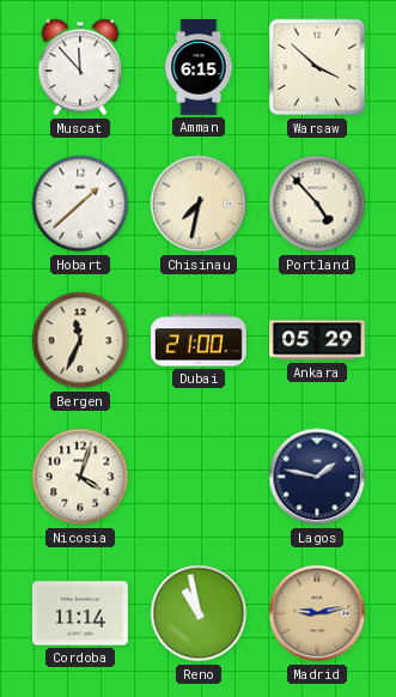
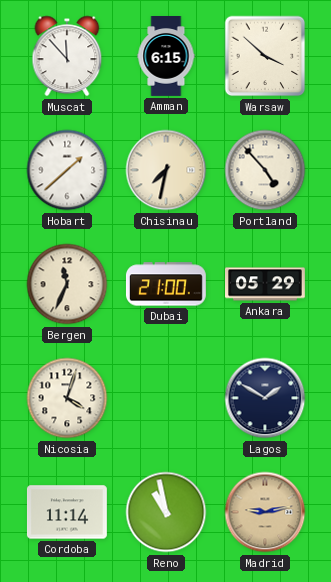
Lagos: 1:47 -> 1:50
